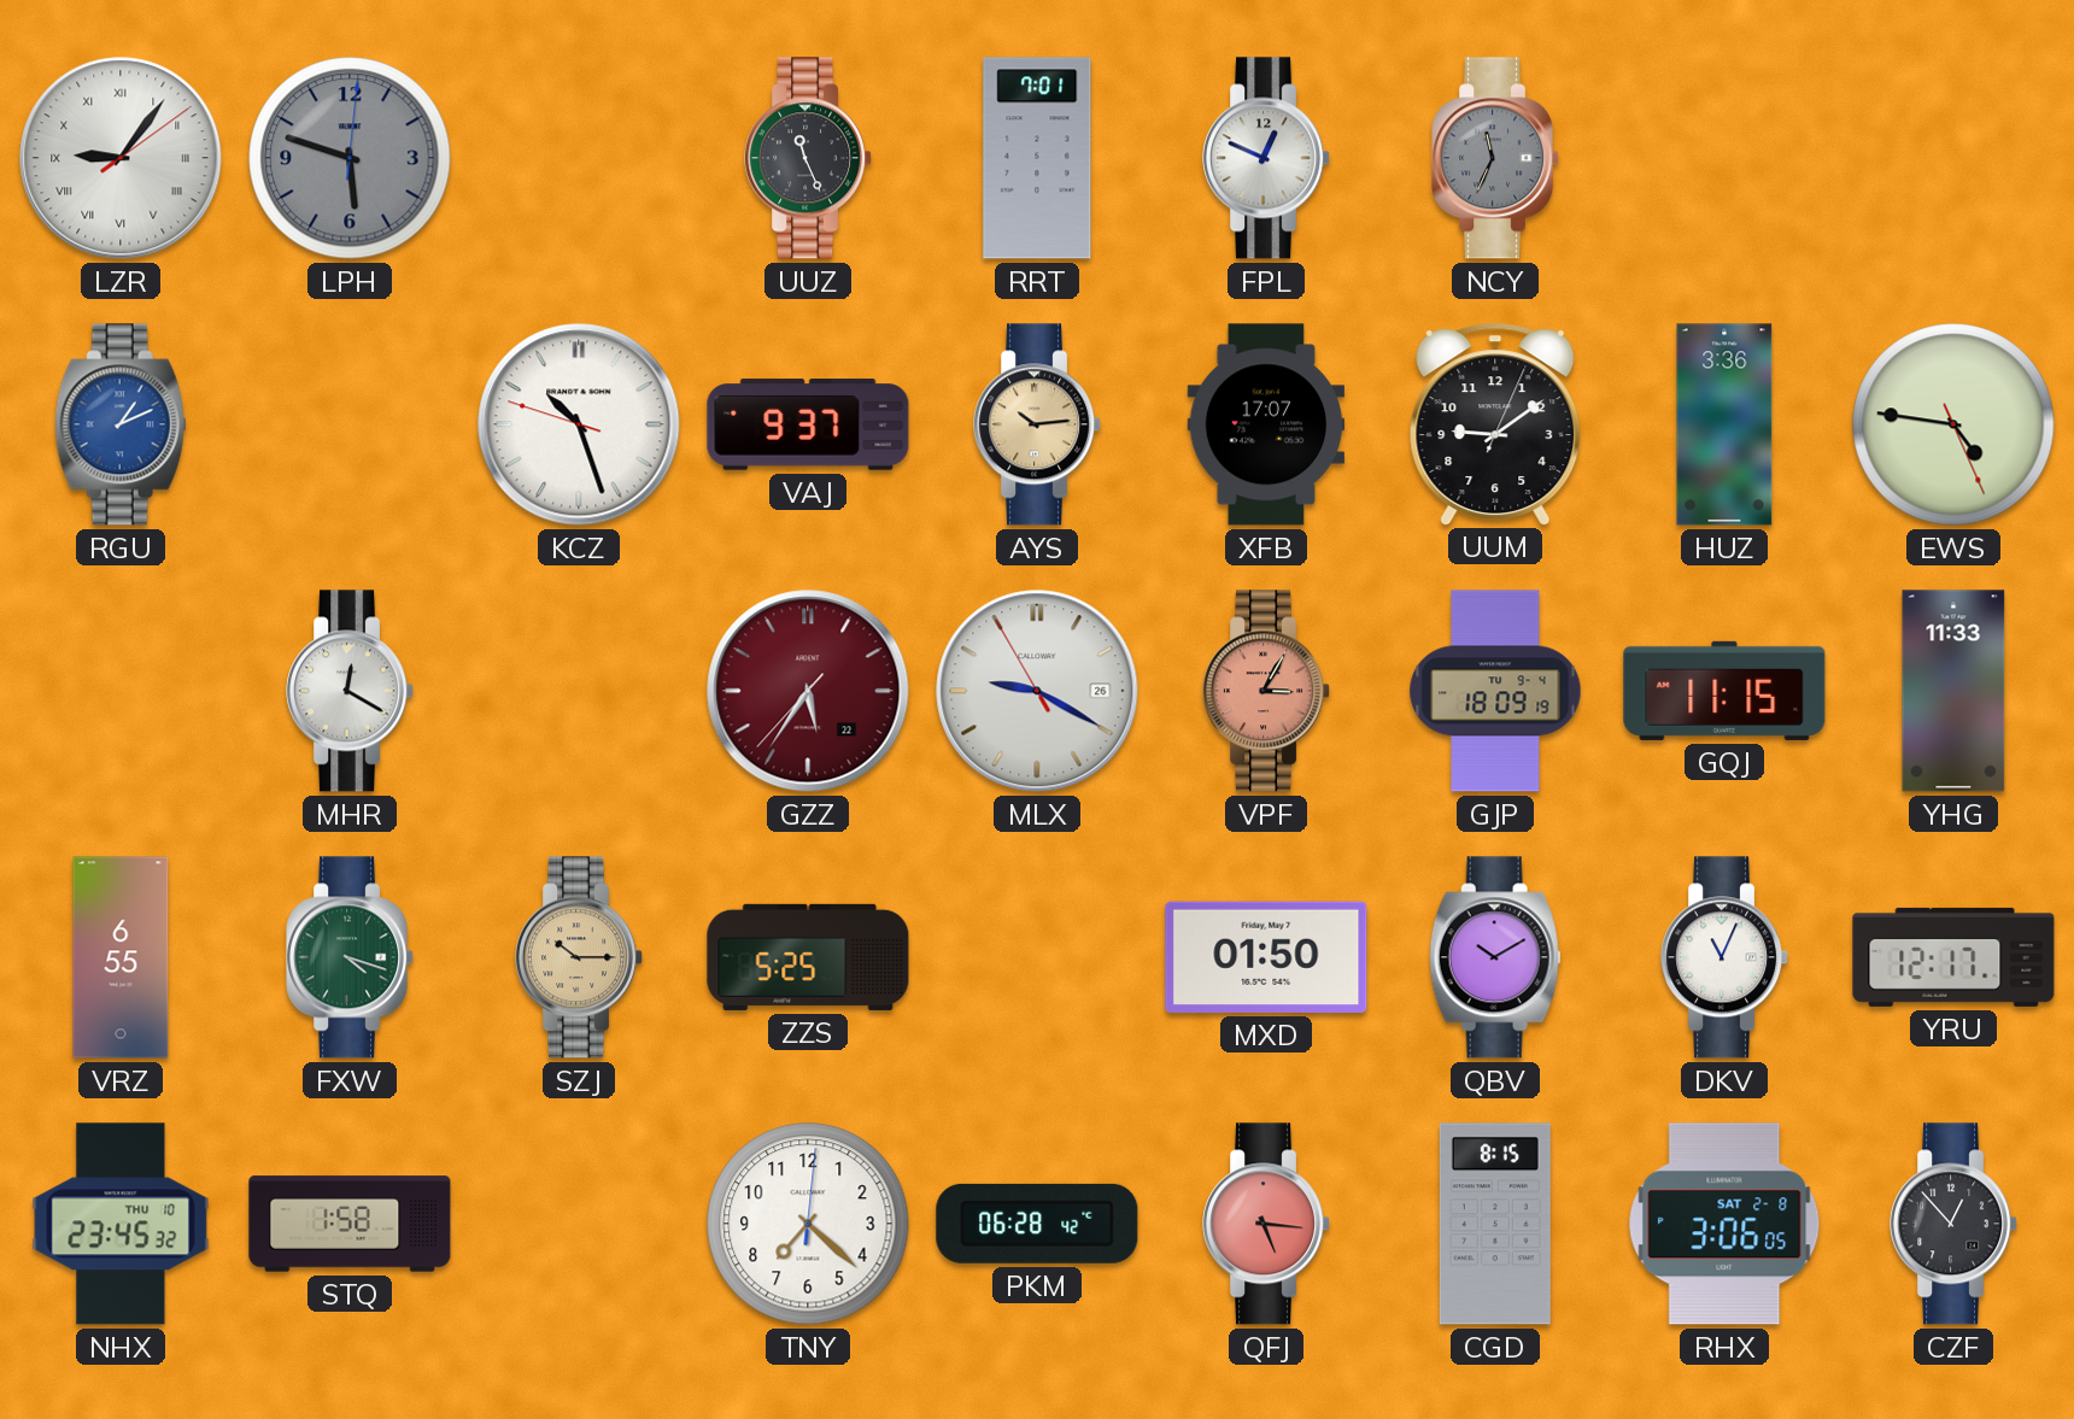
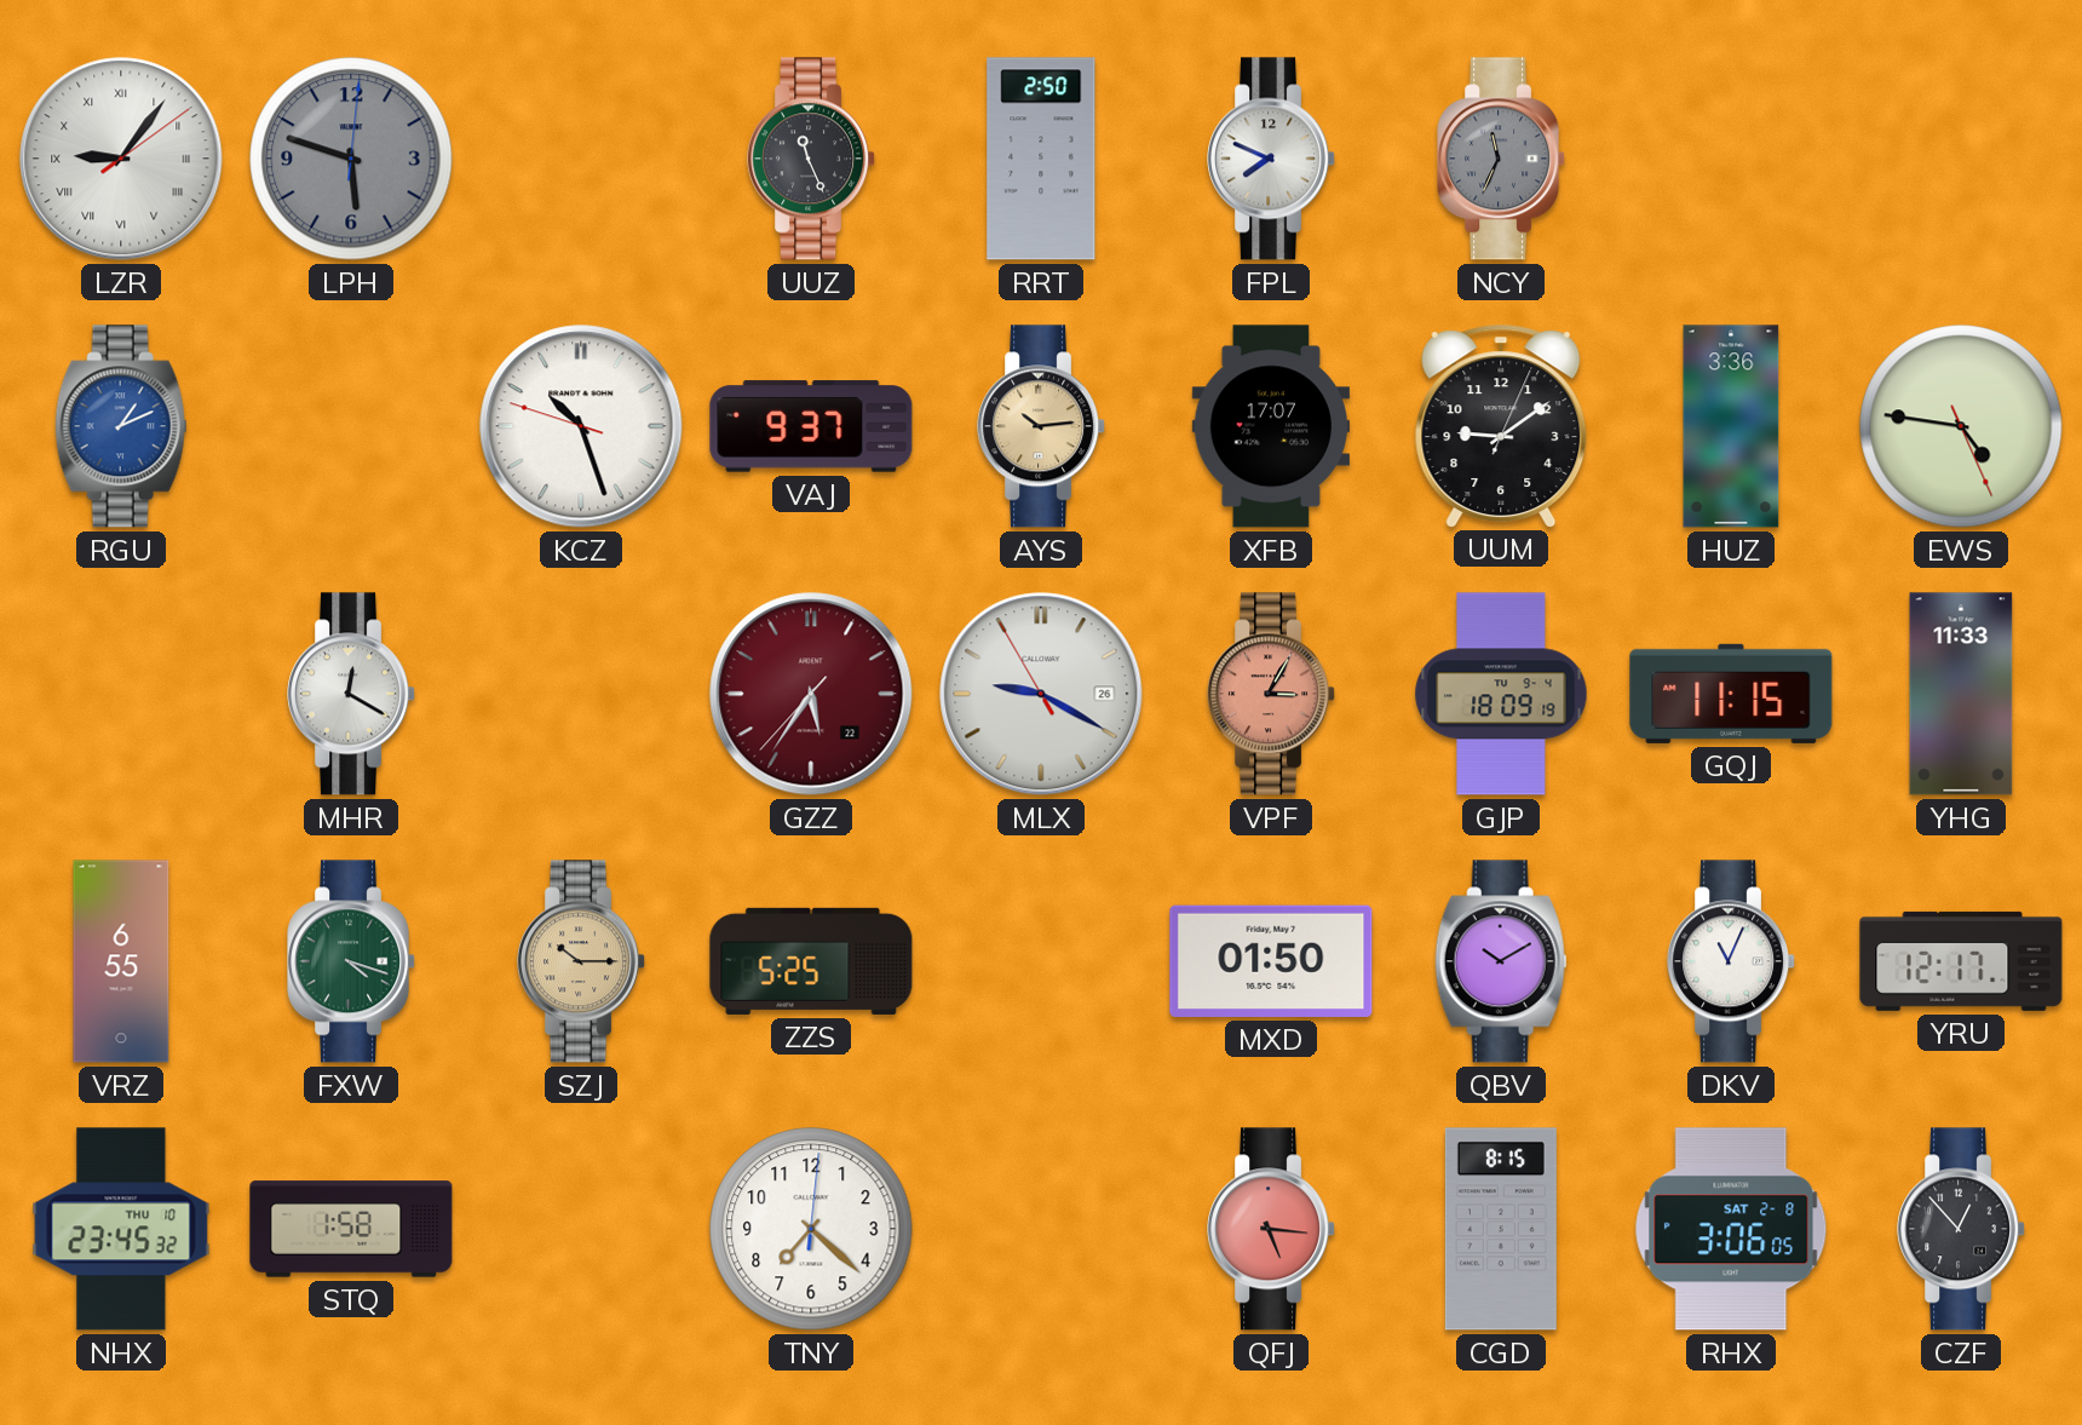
RRT: 7:01 -> 2:50
FPL: 12:49 -> 7:49
PKM: 06:28 -> none
